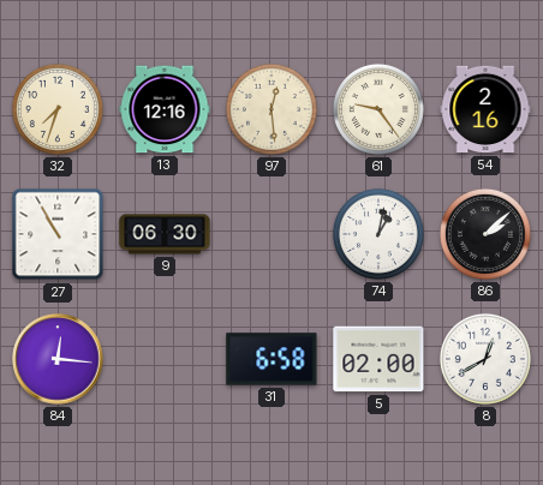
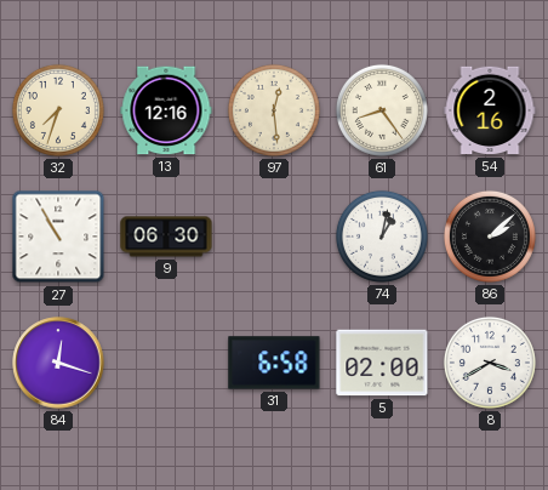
61: 9:24 -> 8:24
84: 12:16 -> 12:18
8: 12:40 -> 3:40
